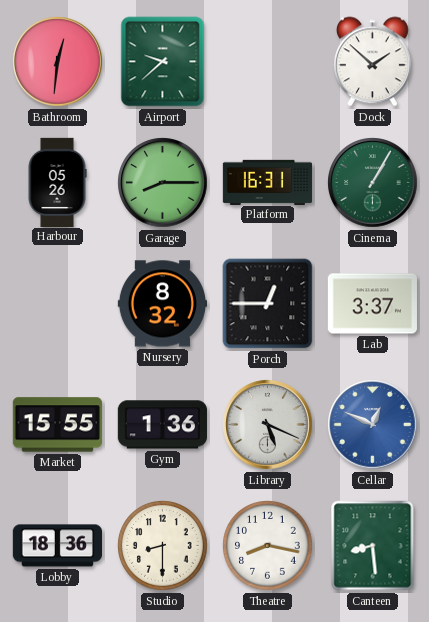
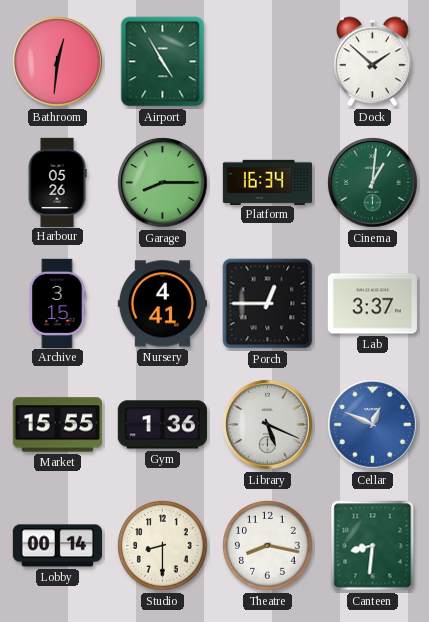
Airport: 9:38 -> 4:55
Platform: 16:31 -> 16:34
Cinema: 1:05 -> 1:01
Archive: none -> 3:15
Nursery: 8:32 -> 4:41
Lobby: 18:36 -> 00:14
Canteen: 8:29 -> 8:31
